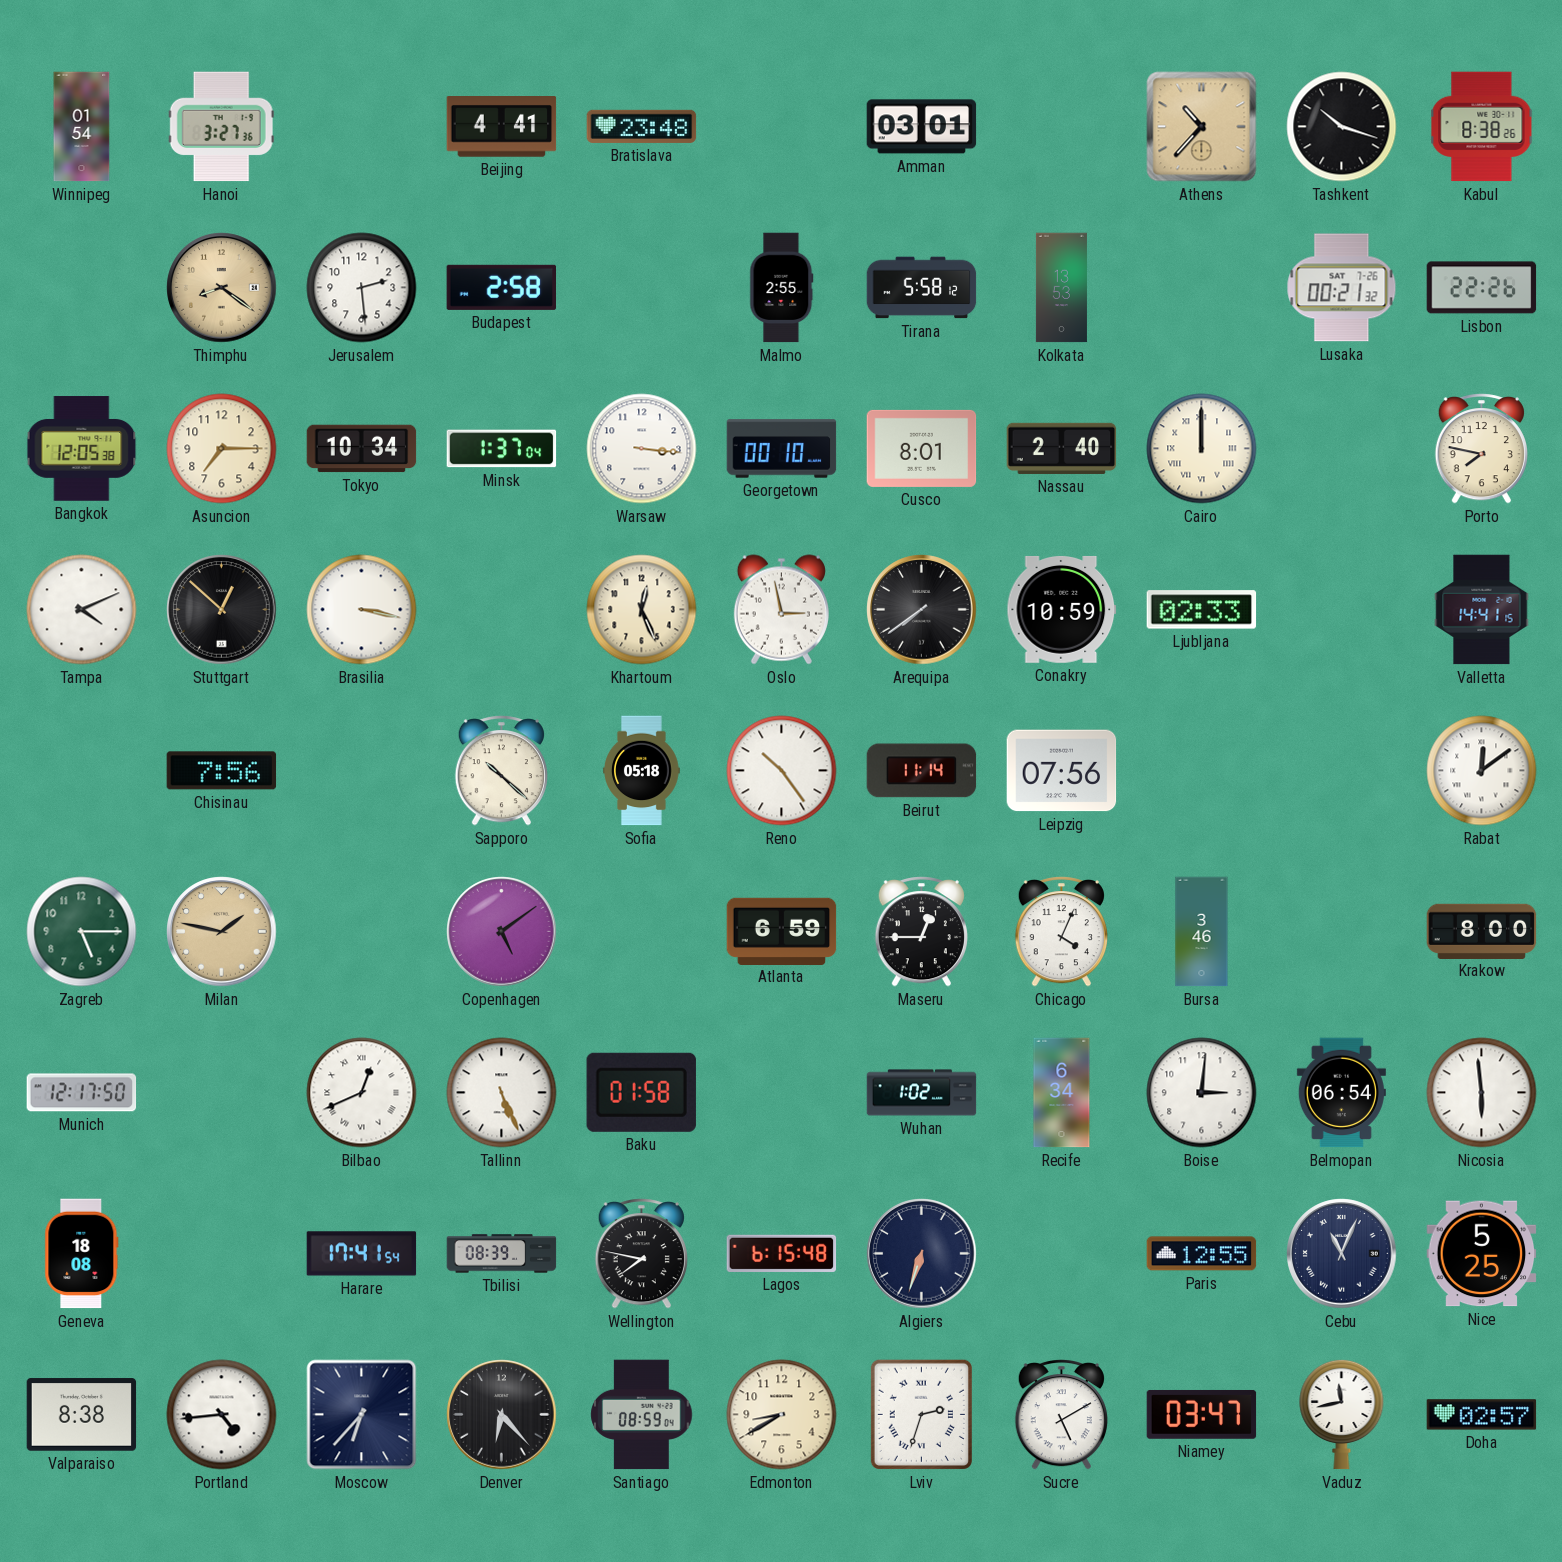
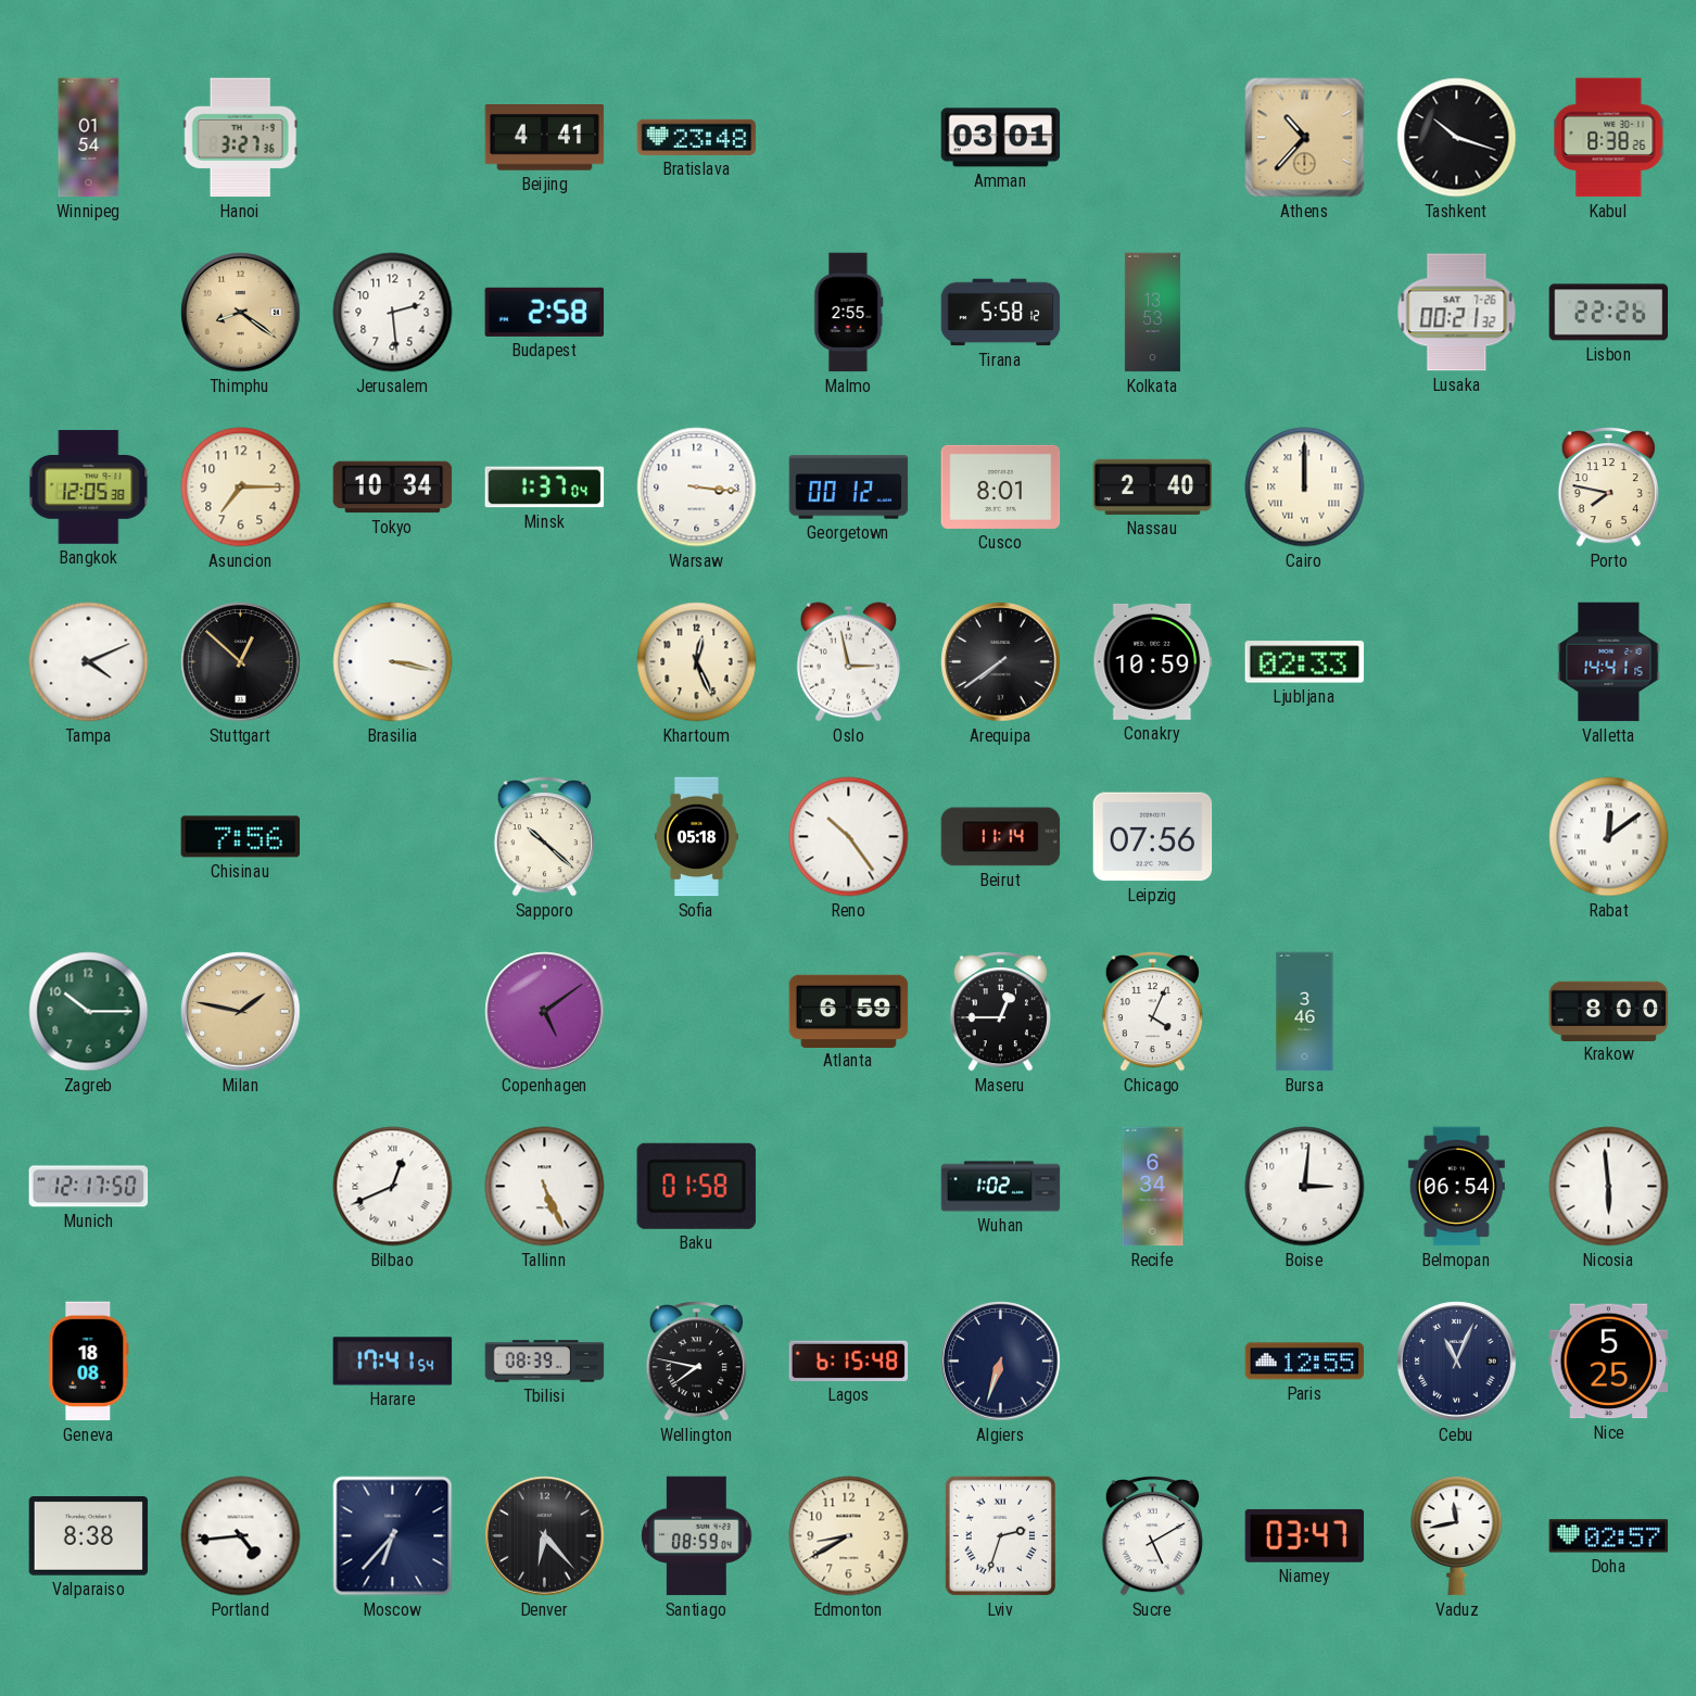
Georgetown: 00:10 -> 00:12
Zagreb: 5:15 -> 10:15
